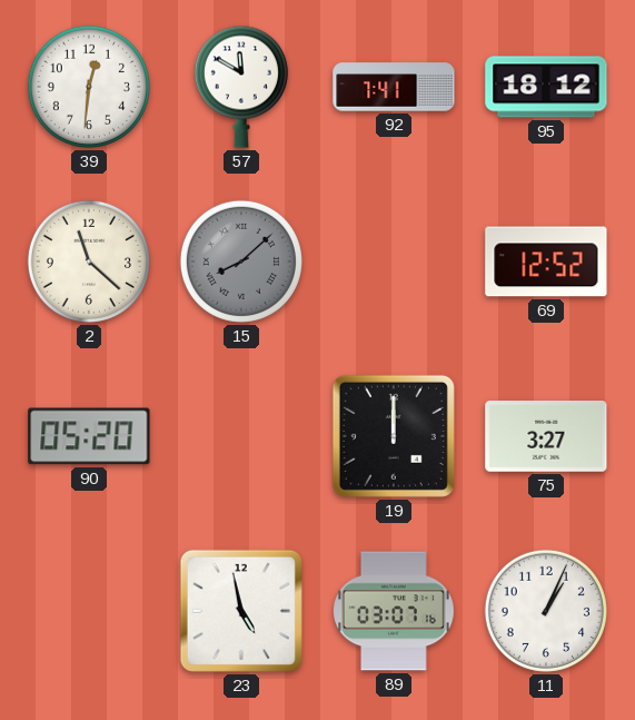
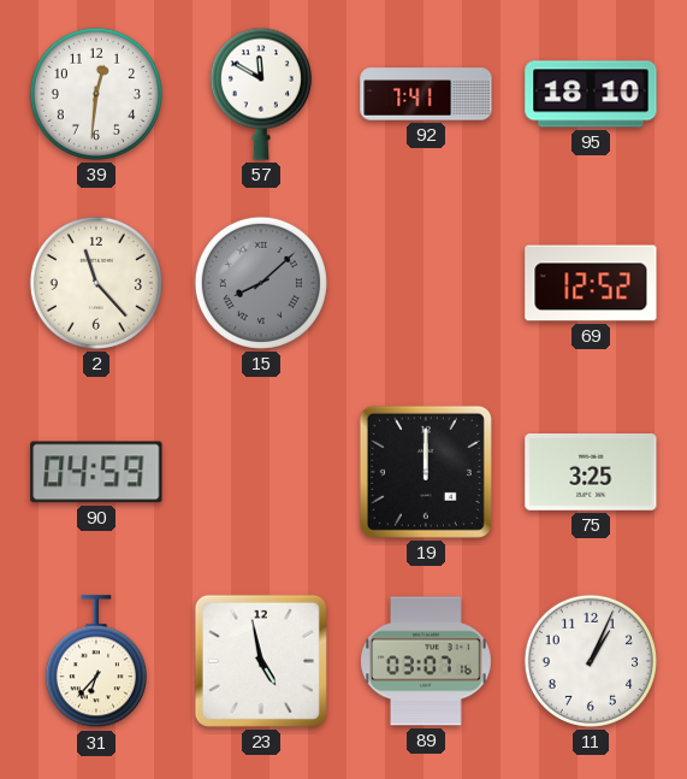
95: 18:12 -> 18:10
2: 11:22 -> 11:23
90: 05:20 -> 04:59
75: 3:27 -> 3:25
31: none -> 6:37
